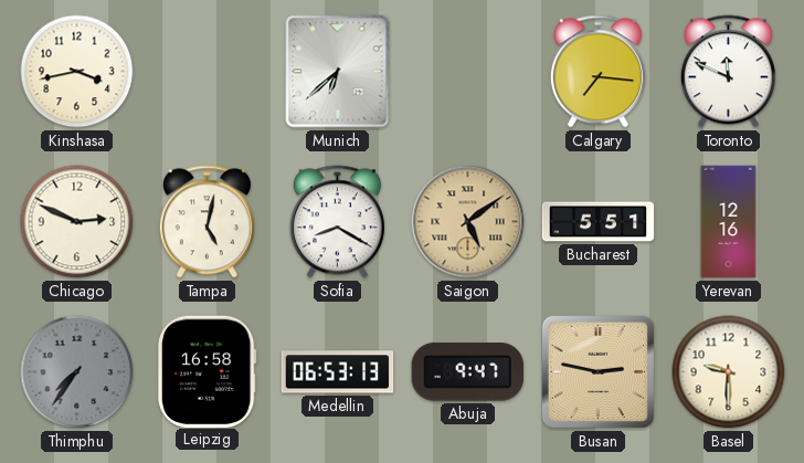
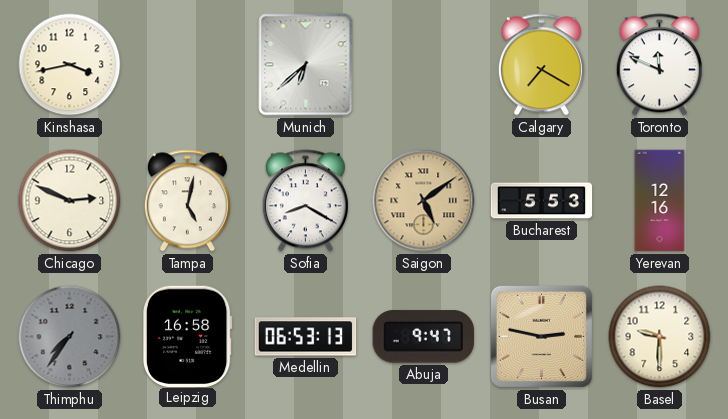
Calgary: 7:16 -> 7:20
Bucharest: 5:51 -> 5:53
